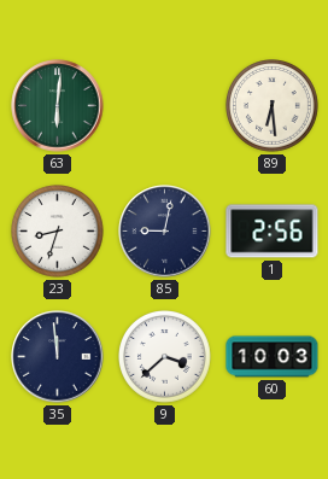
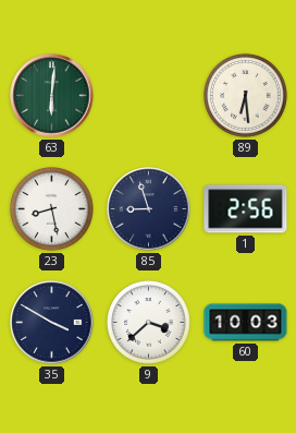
23: 8:33 -> 8:28
85: 9:02 -> 8:57
35: 11:59 -> 3:50
